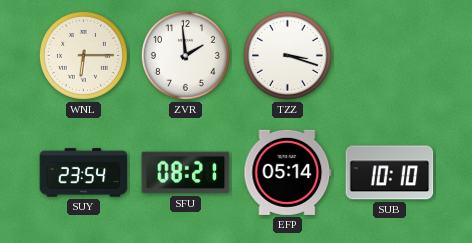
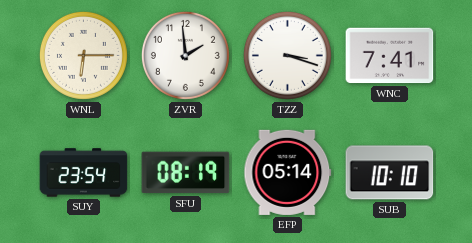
WNC: none -> 7:41
SFU: 08:21 -> 08:19
